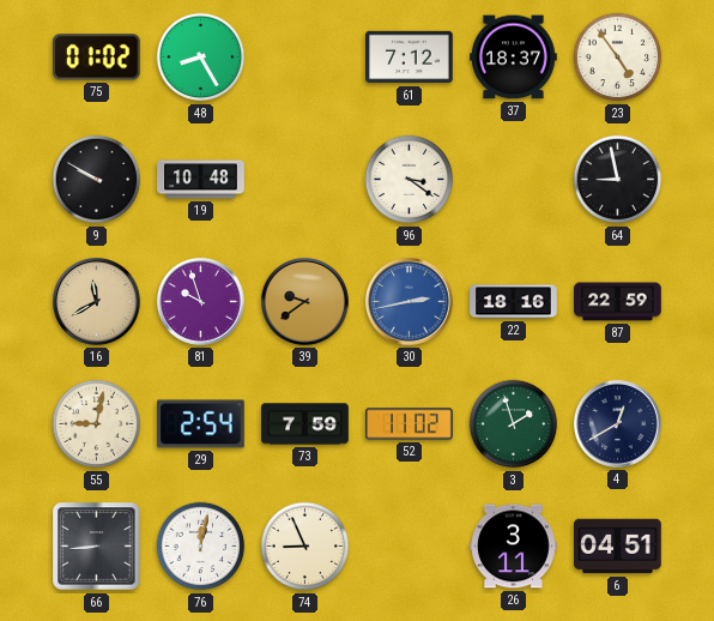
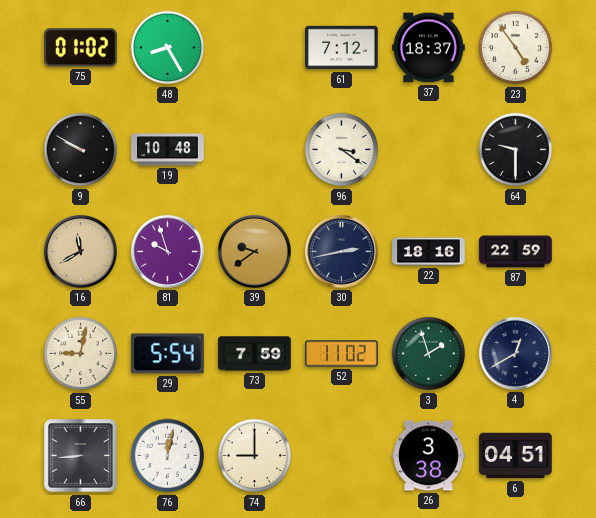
64: 8:58 -> 9:30
30 dial: blue -> navy
29: 2:54 -> 5:54
74: 8:56 -> 9:00
26: 3:11 -> 3:38
